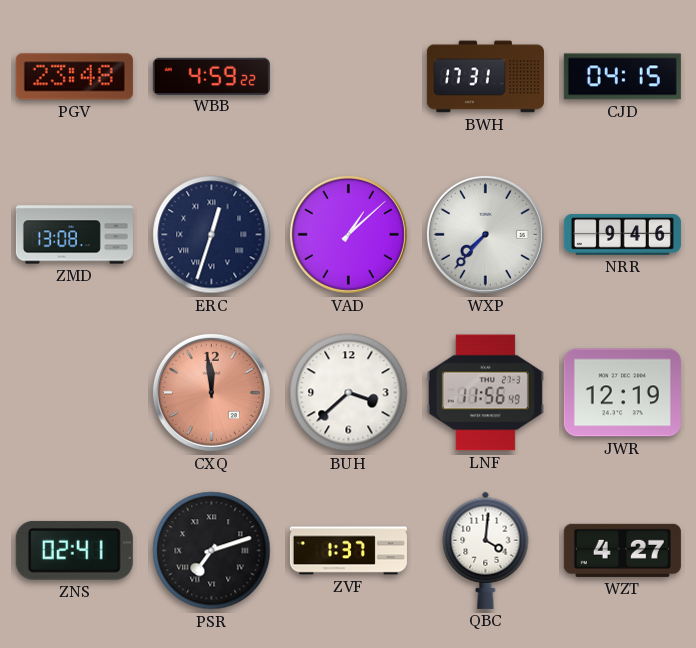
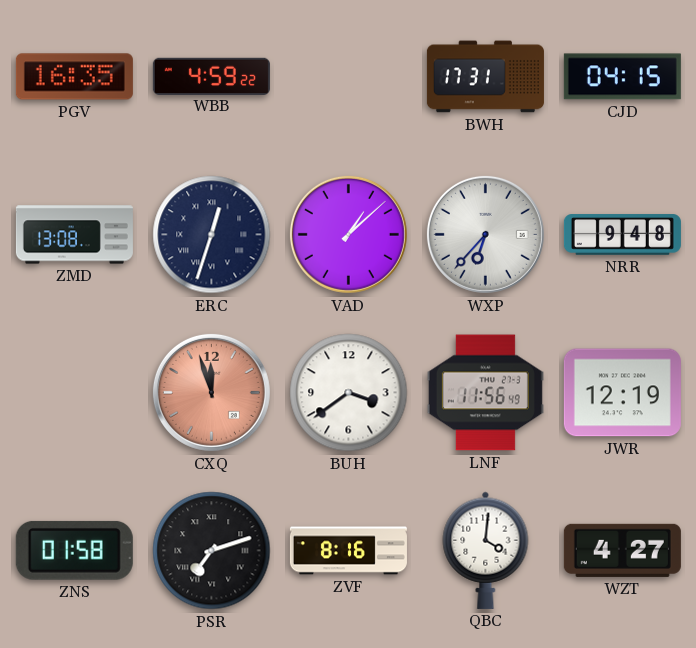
PGV: 23:48 -> 16:35
WXP: 7:37 -> 6:37
NRR: 9:46 -> 9:48
CXQ: 11:59 -> 11:57
BUH: 3:38 -> 3:39
ZNS: 02:41 -> 01:58
ZVF: 1:37 -> 8:16
